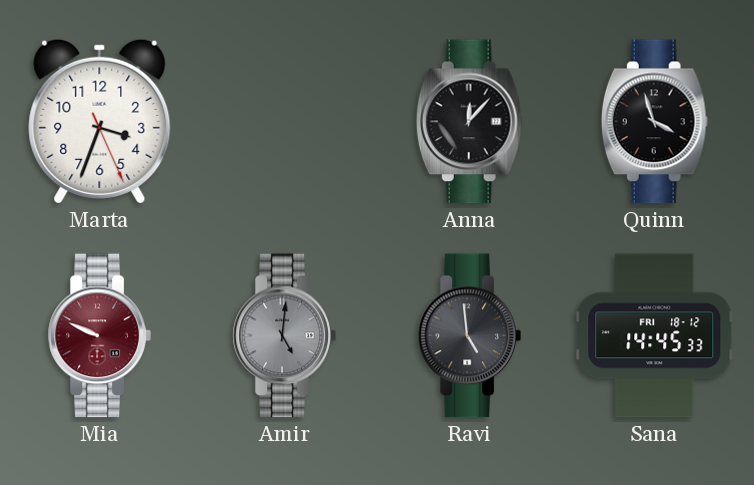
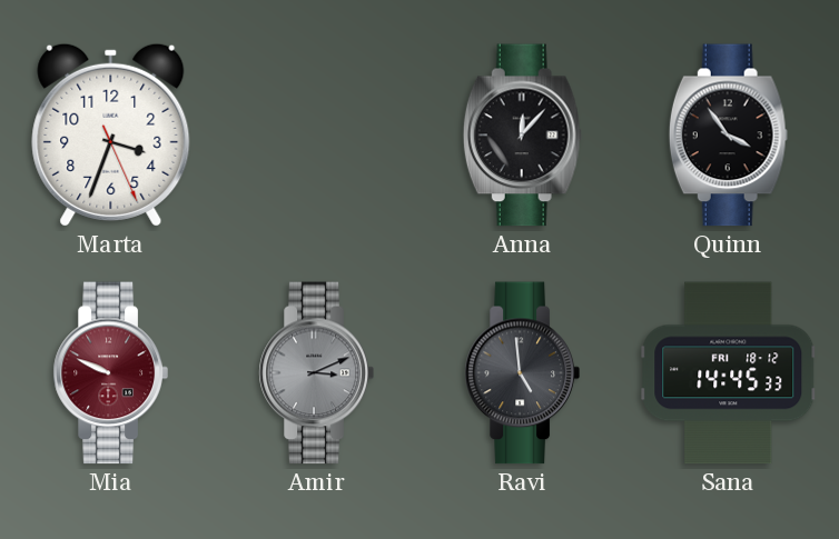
Quinn: 3:57 -> 3:54
Amir: 5:01 -> 3:11
